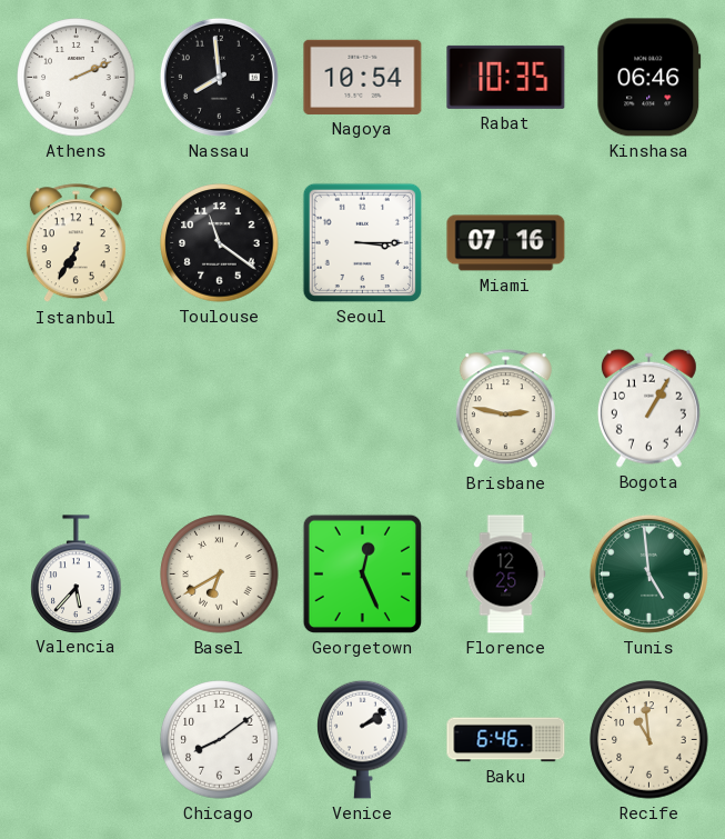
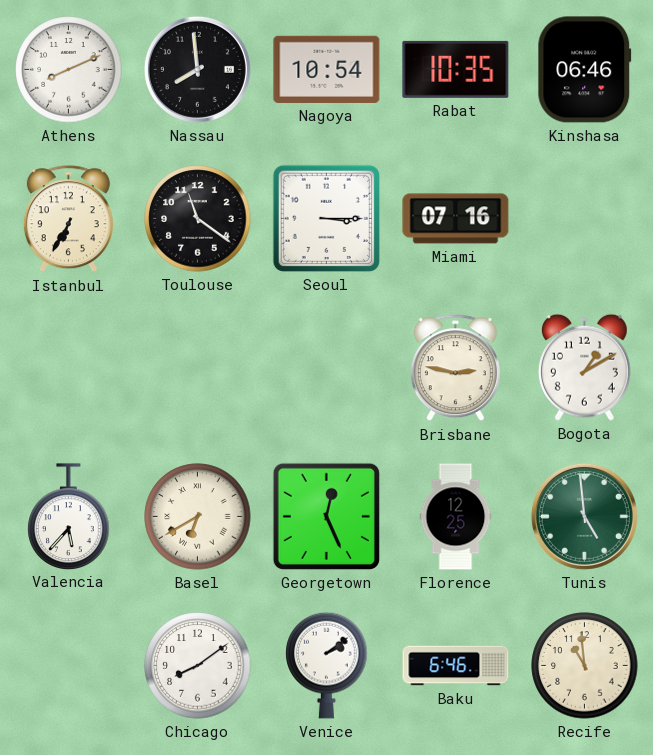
Athens: 2:11 -> 8:11
Bogota: 1:05 -> 1:10
